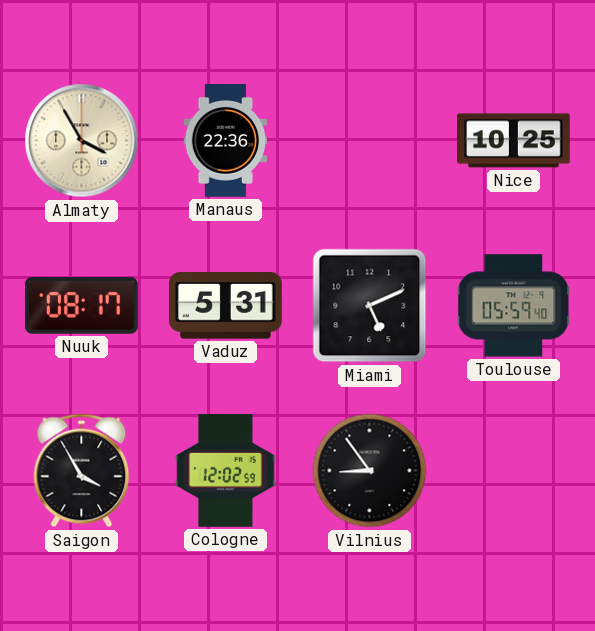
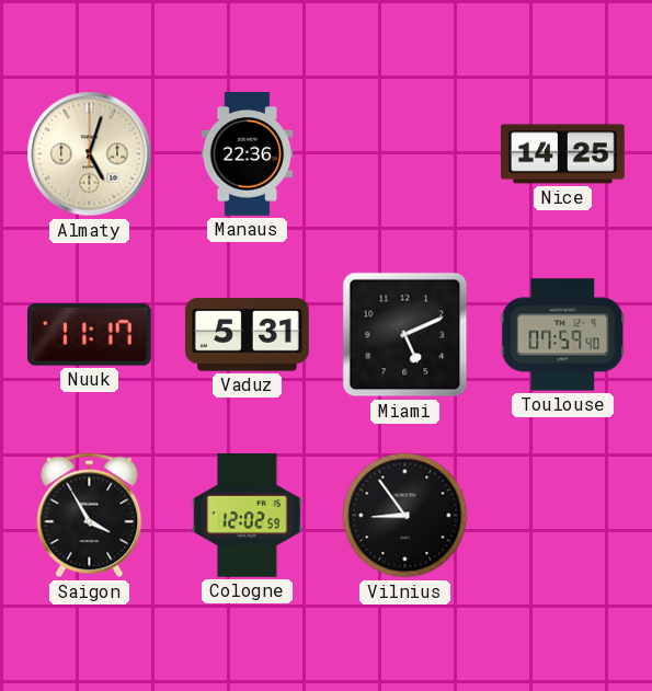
Almaty: 3:55 -> 5:03
Nice: 10:25 -> 14:25
Nuuk: 08:17 -> 11:17
Toulouse: 05:59 -> 07:59
